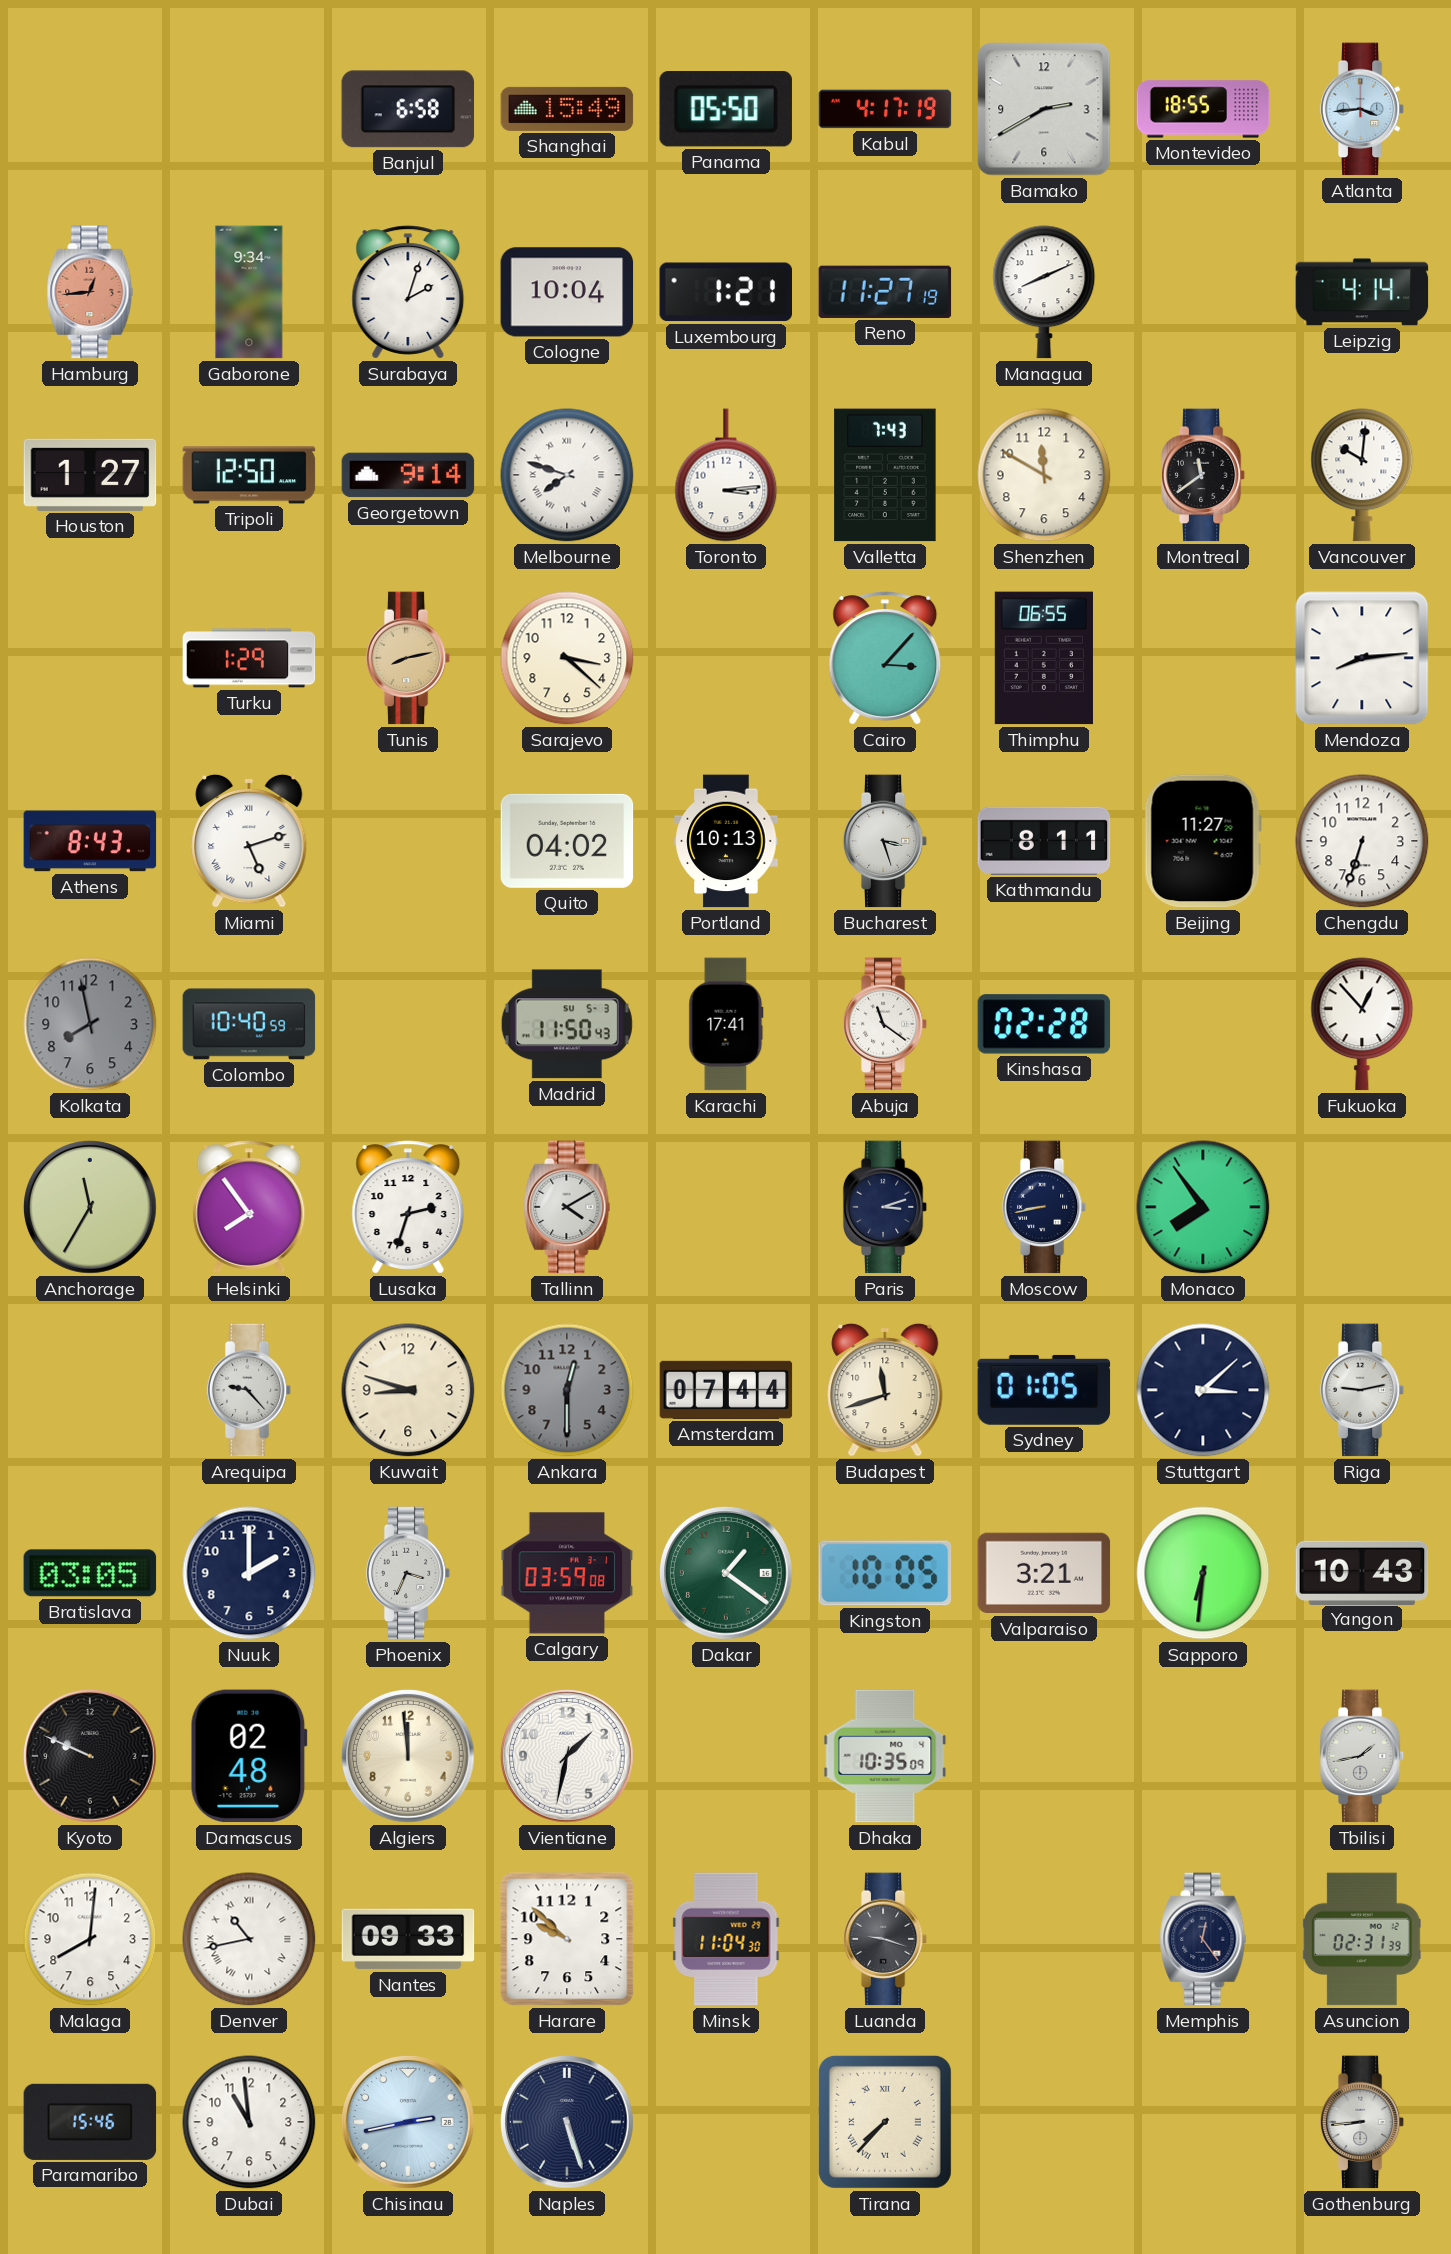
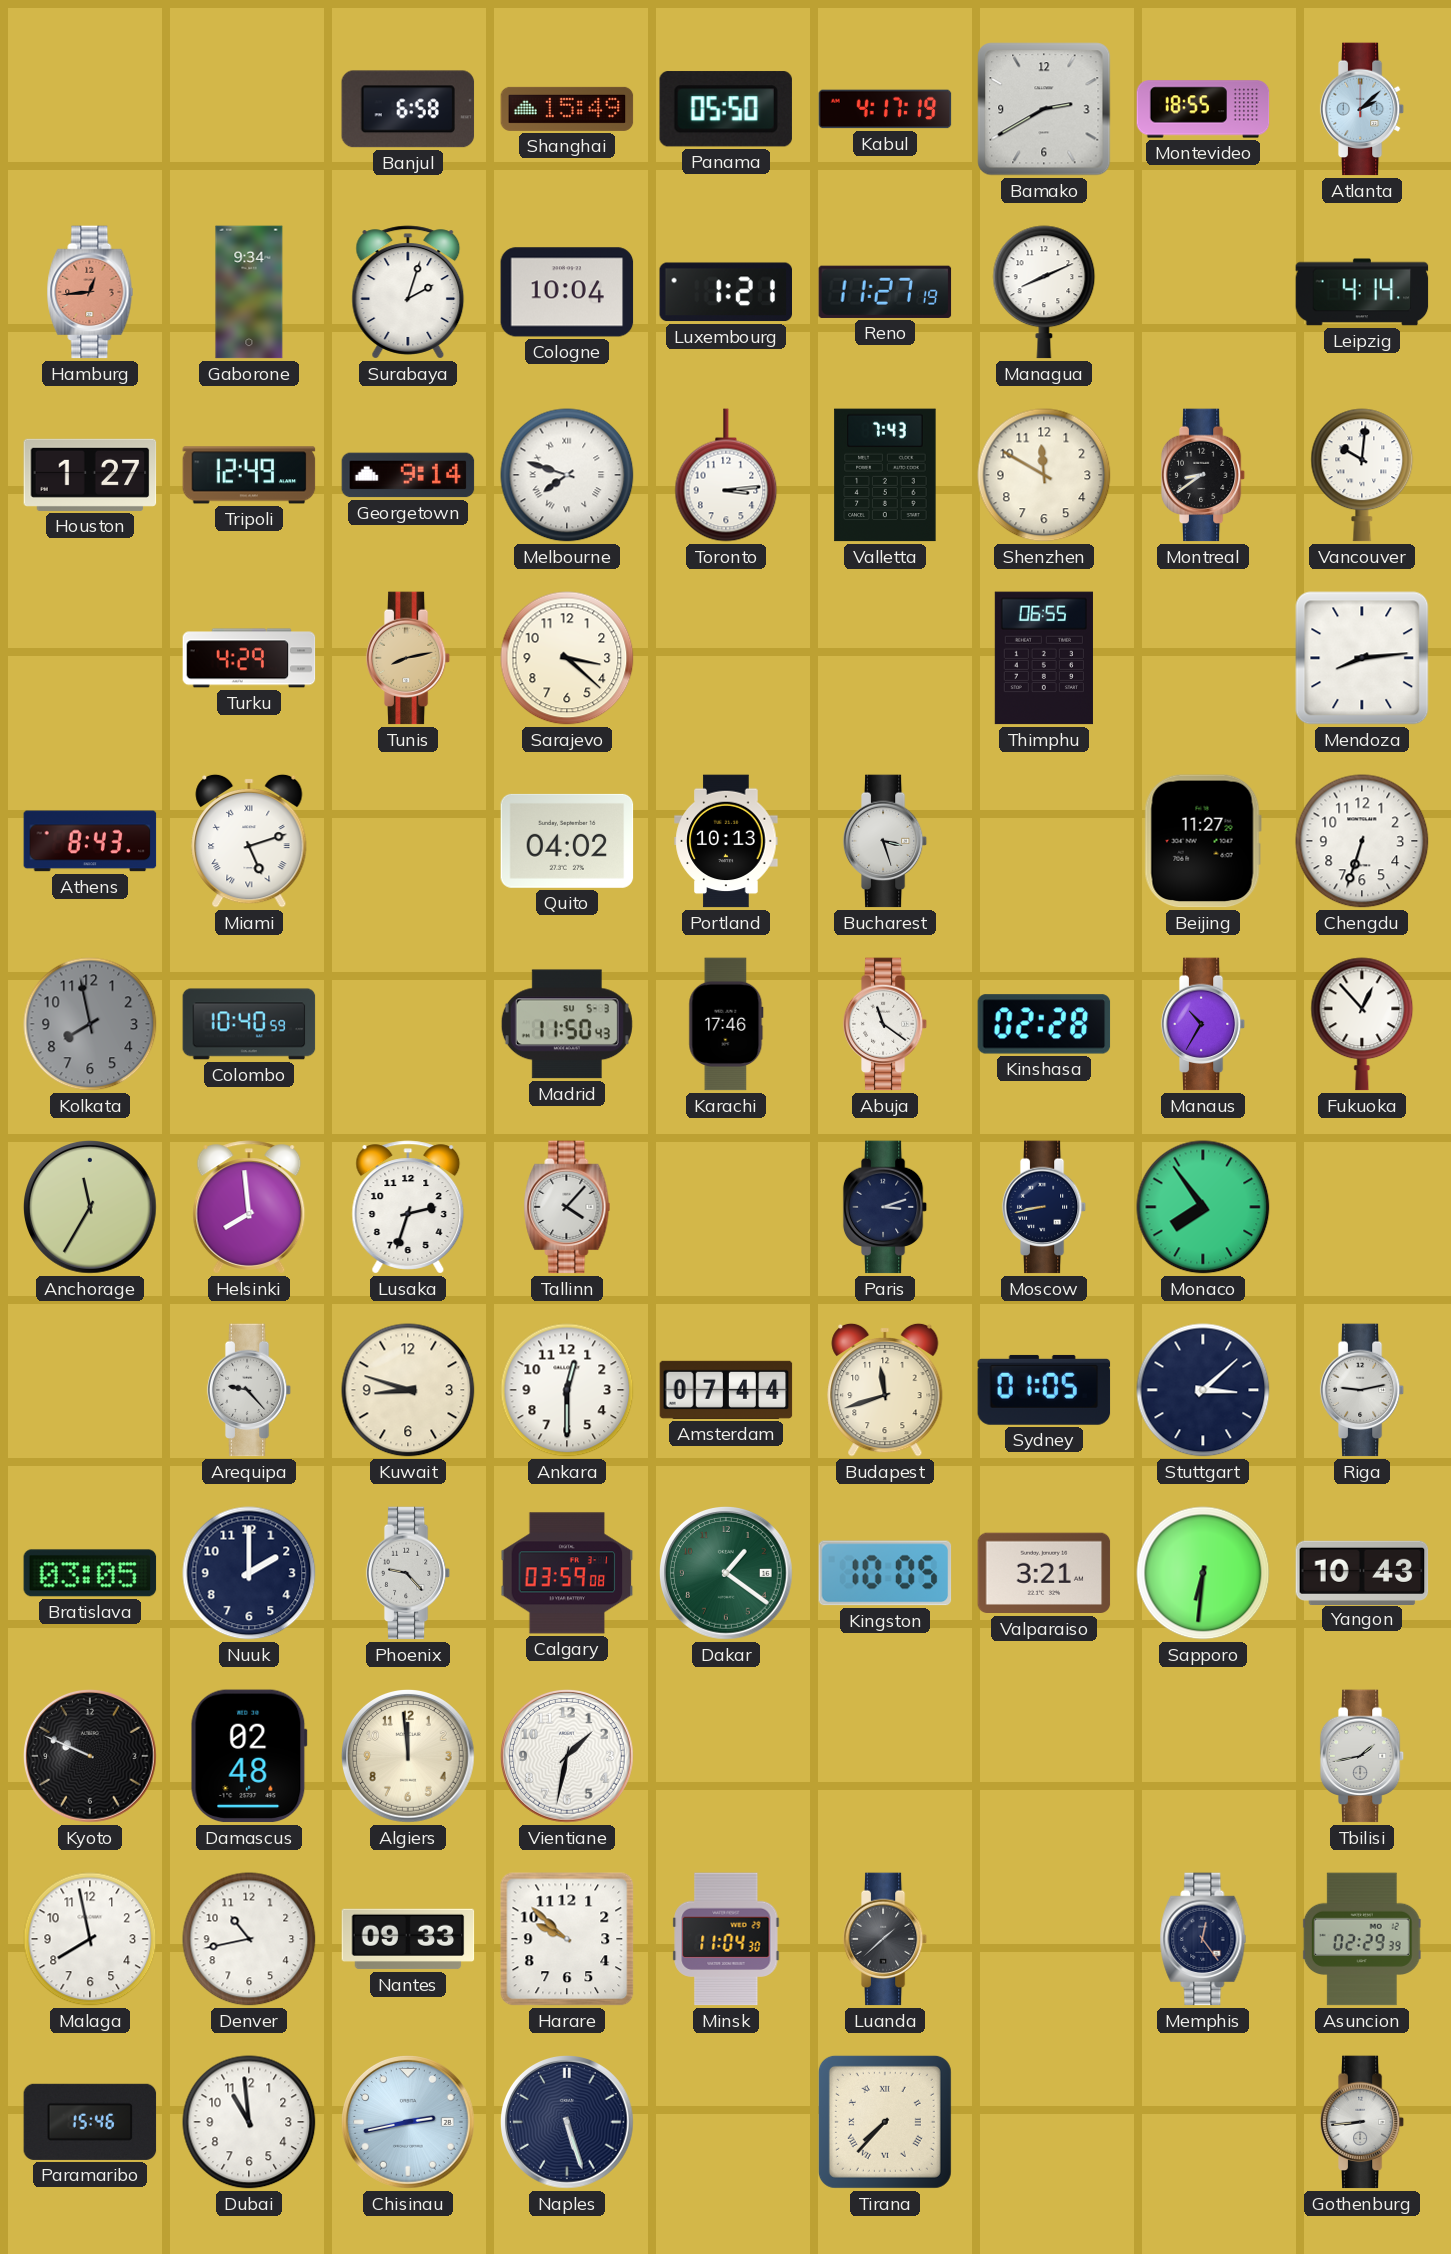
Atlanta: 3:44 -> 2:08
Tripoli: 12:50 -> 12:49
Montreal: 11:39 -> 8:39
Turku: 1:29 -> 4:29
Cairo: 3:07 -> none
Kathmandu: 8:11 -> none
Karachi: 17:41 -> 17:46
Manaus: none -> 10:35
Helsinki: 7:54 -> 7:59
Tallinn: 4:10 -> 4:07
Ankara dial: grey -> white
Phoenix: 3:34 -> 9:23
Dhaka: 10:35 -> none
Malaga: 8:01 -> 7:58
Denver numerals: Roman -> Arabic
Luanda: 9:18 -> 1:38
Asuncion: 02:31 -> 02:29
